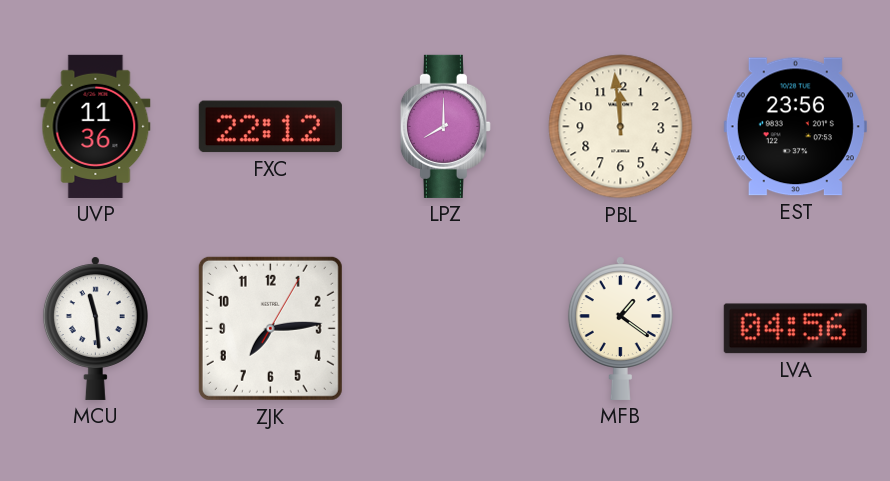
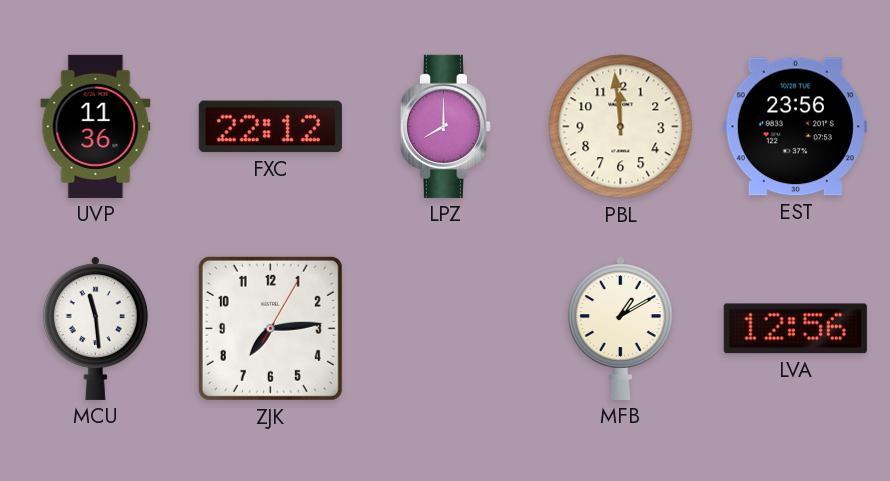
MFB: 1:21 -> 1:10
LVA: 04:56 -> 12:56
